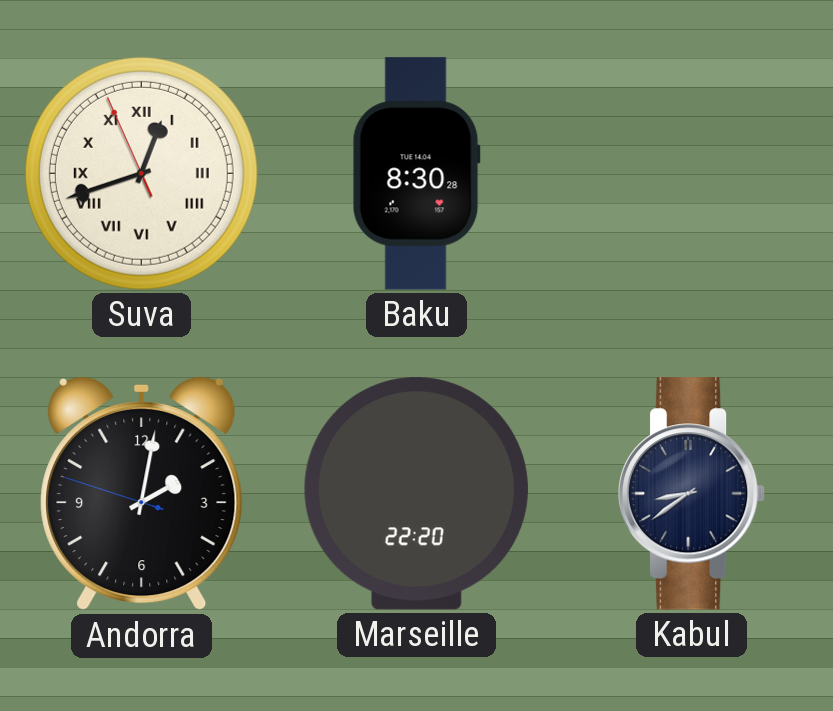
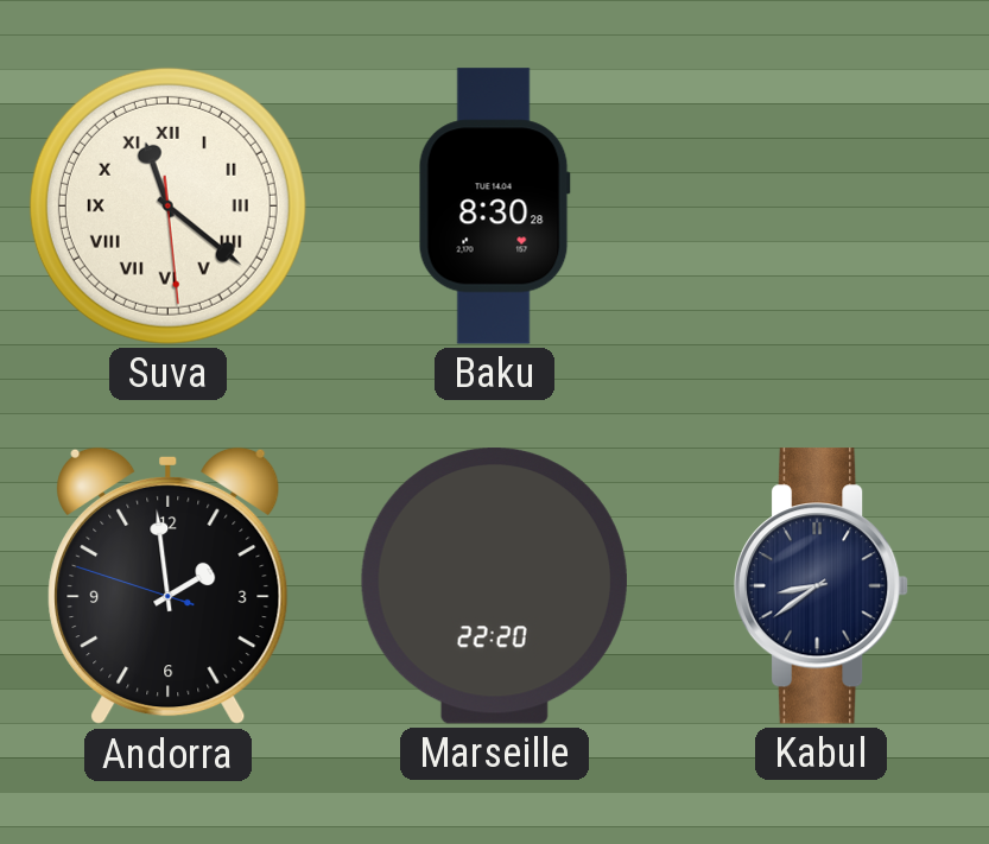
Suva: 12:41 -> 11:21
Andorra: 2:01 -> 1:58
